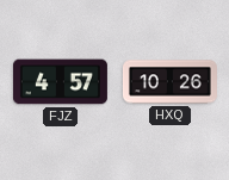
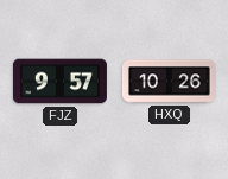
FJZ: 4:57 -> 9:57
